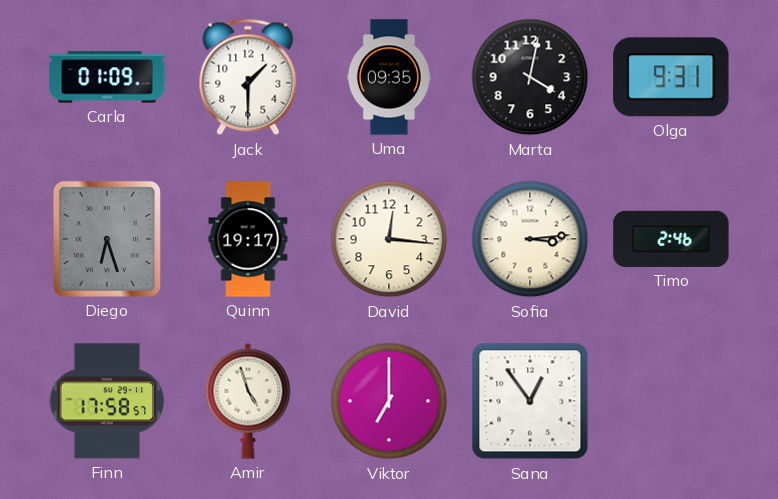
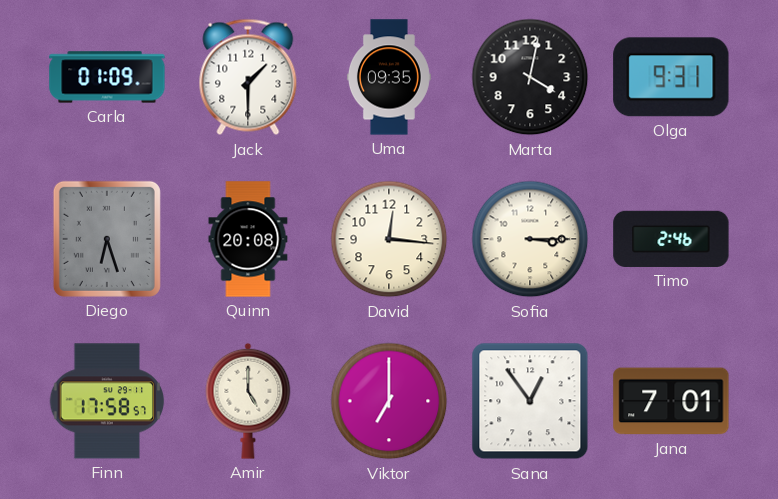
Quinn: 19:17 -> 20:08
Sofia: 3:14 -> 3:15
Amir: 4:57 -> 5:00
Jana: none -> 7:01
